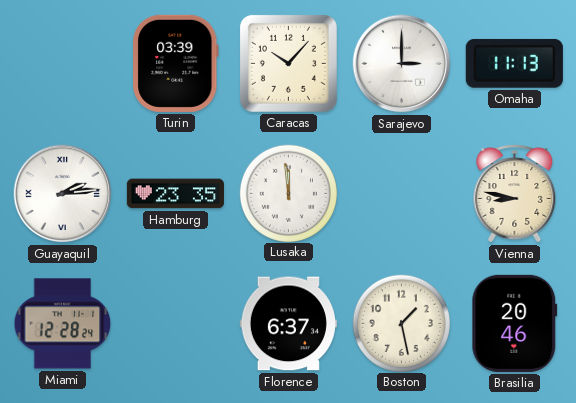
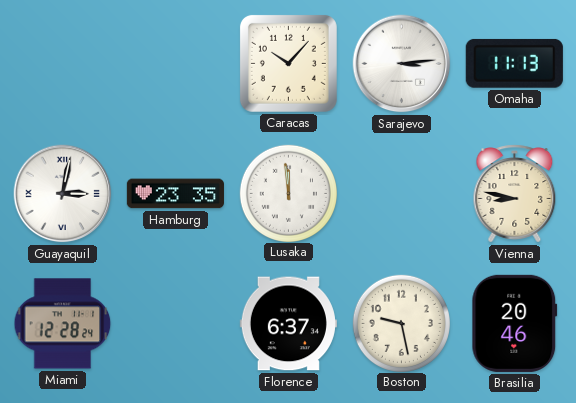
Turin: 03:39 -> none
Sarajevo: 3:00 -> 3:14
Guayaquil: 2:14 -> 3:02
Boston: 1:28 -> 9:28
